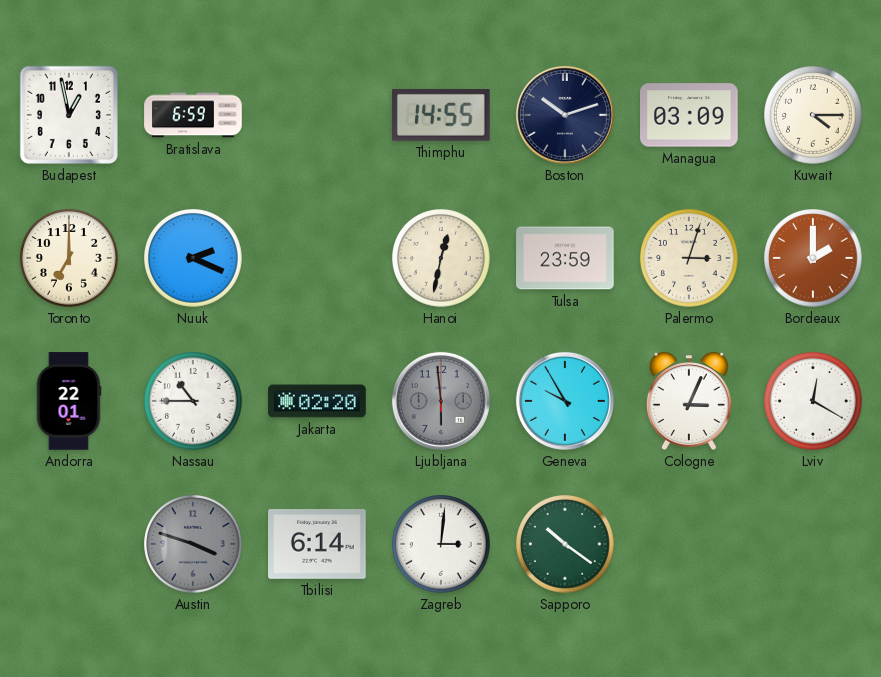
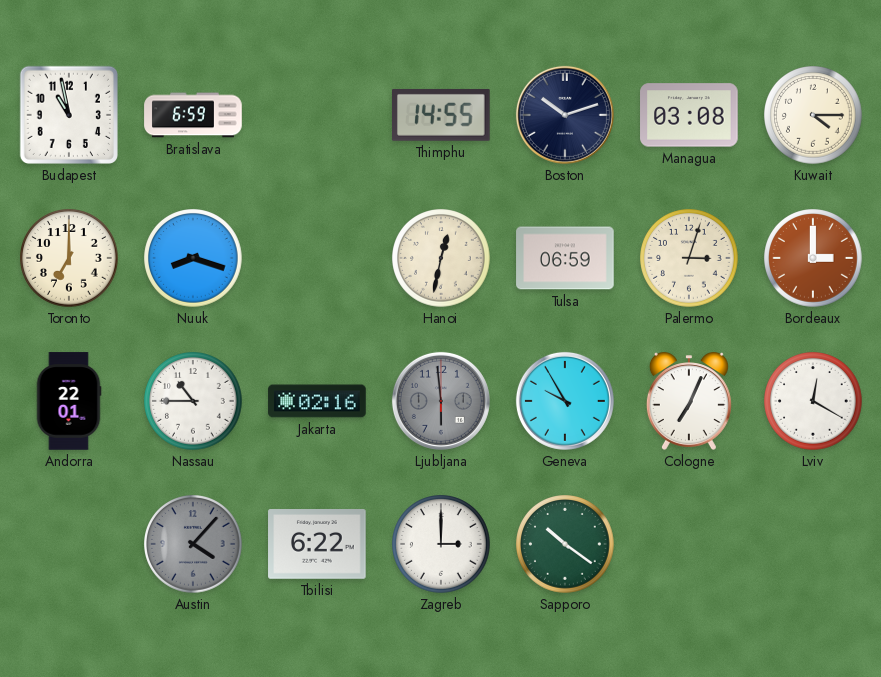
Budapest: 12:58 -> 10:58
Managua: 03:09 -> 03:08
Nuuk: 2:19 -> 8:18
Tulsa: 23:59 -> 06:59
Bordeaux: 2:00 -> 3:00
Jakarta: 02:20 -> 02:16
Cologne: 3:04 -> 7:04
Austin: 3:48 -> 4:07
Tbilisi: 6:14 -> 6:22
Zagreb: 3:01 -> 3:00
